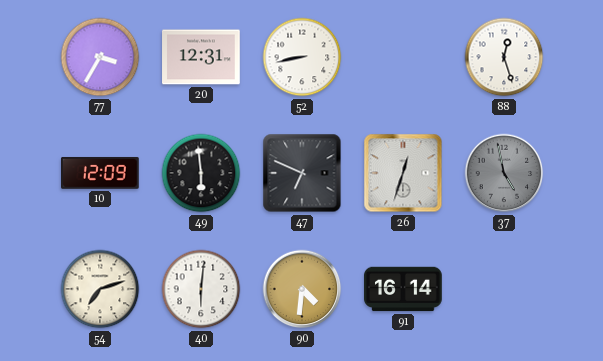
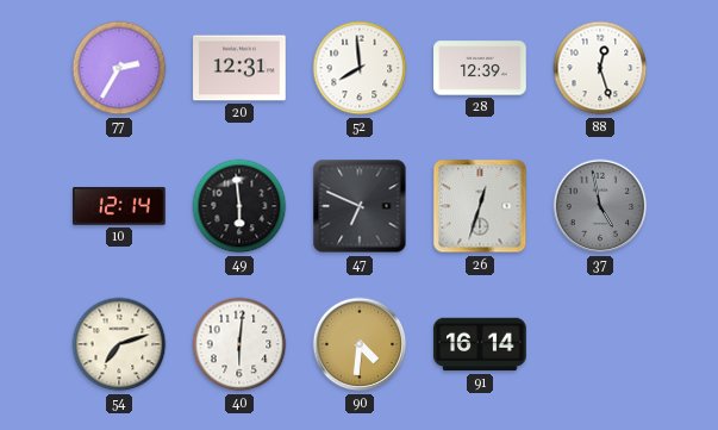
77: 3:35 -> 2:35
52: 8:43 -> 7:59
28: none -> 12:39
10: 12:09 -> 12:14
